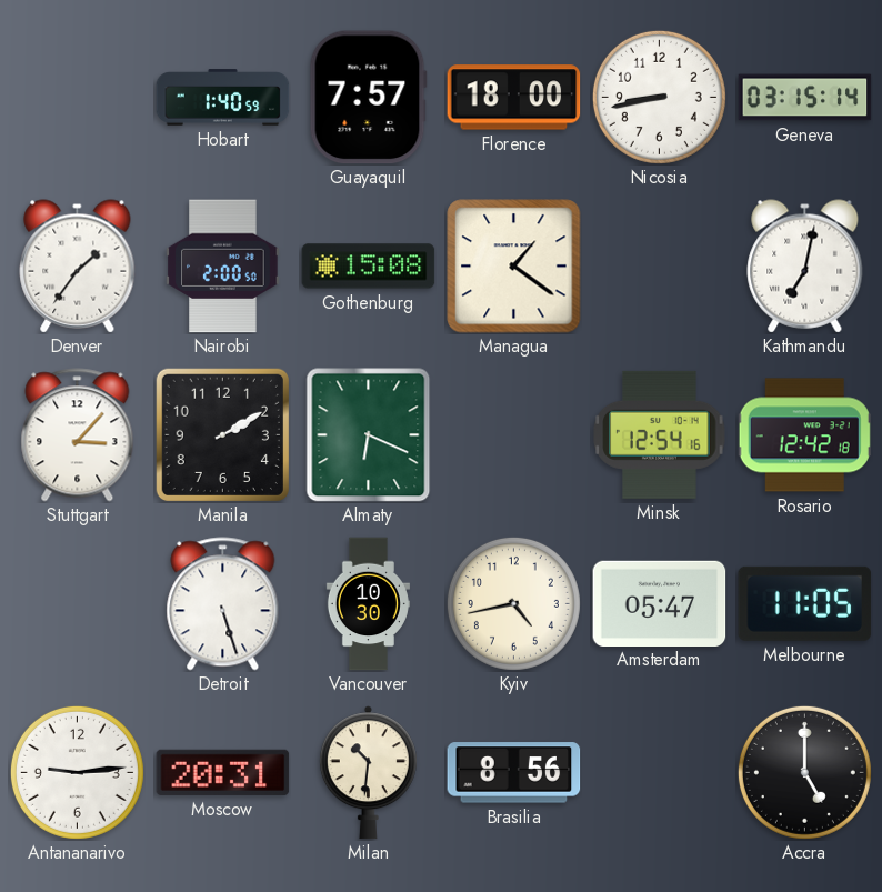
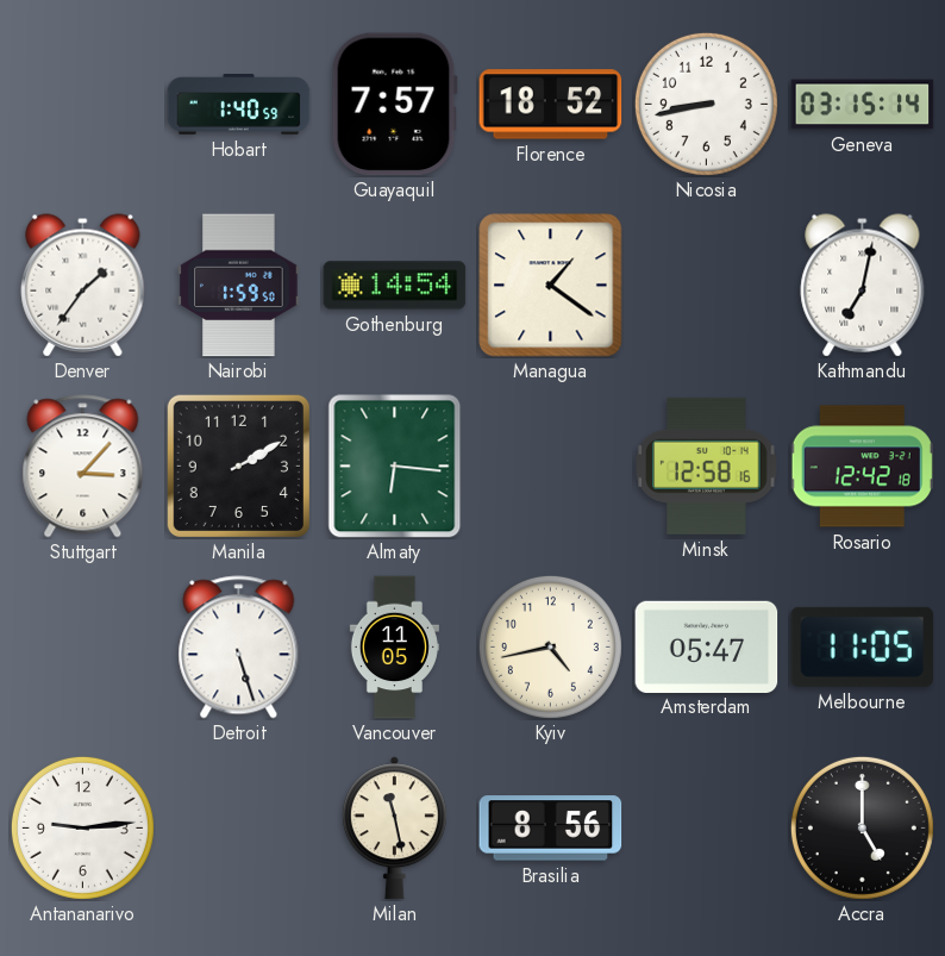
Florence: 18:00 -> 18:52
Nairobi: 2:00 -> 1:59
Gothenburg: 15:08 -> 14:54
Almaty: 6:19 -> 6:16
Minsk: 12:54 -> 12:58
Vancouver: 10:30 -> 11:05
Moscow: 20:31 -> none
Milan: 10:31 -> 11:28
